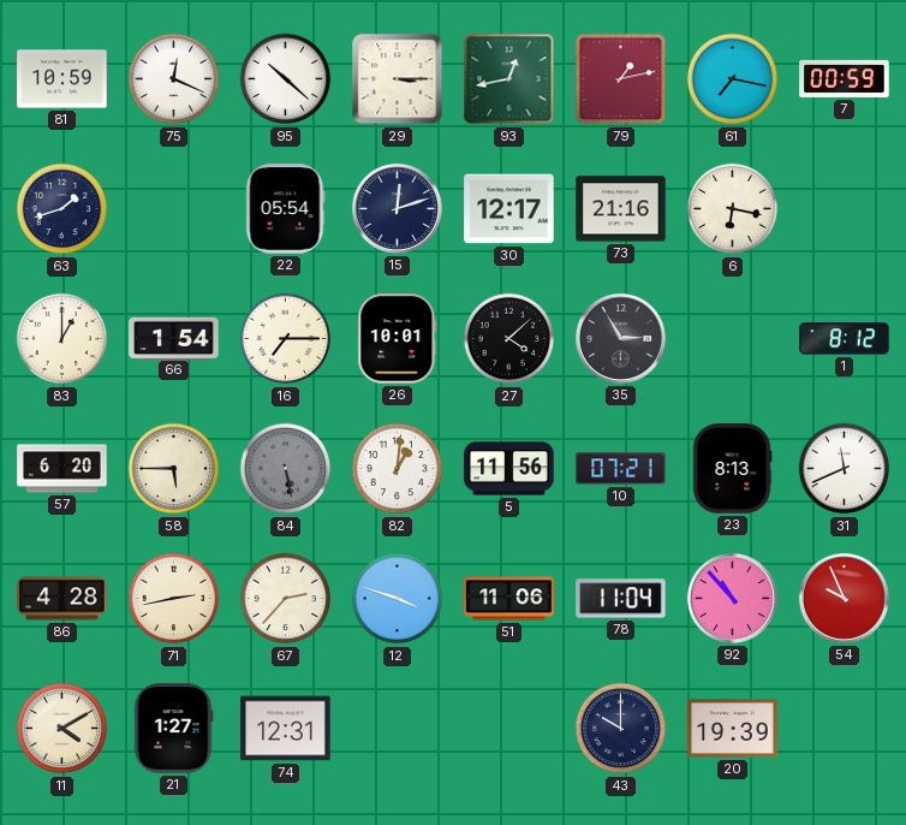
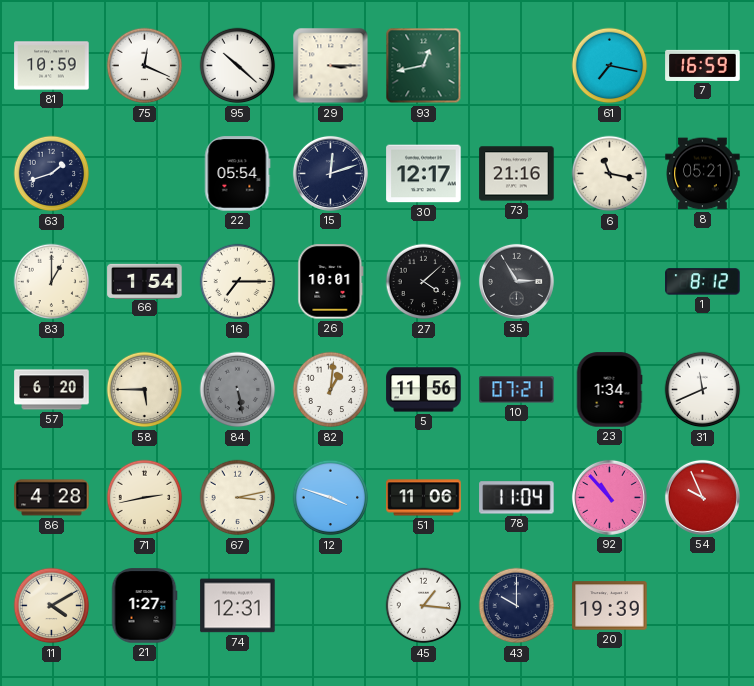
79: 1:13 -> none
7: 00:59 -> 16:59
6: 6:17 -> 11:17
8: none -> 05:21
23: 8:13 -> 1:34
67: 2:37 -> 3:13
45: none -> 1:16
